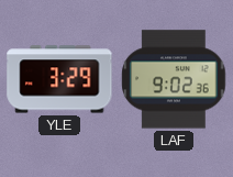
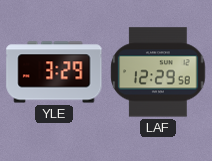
LAF: 9:02 -> 12:29
